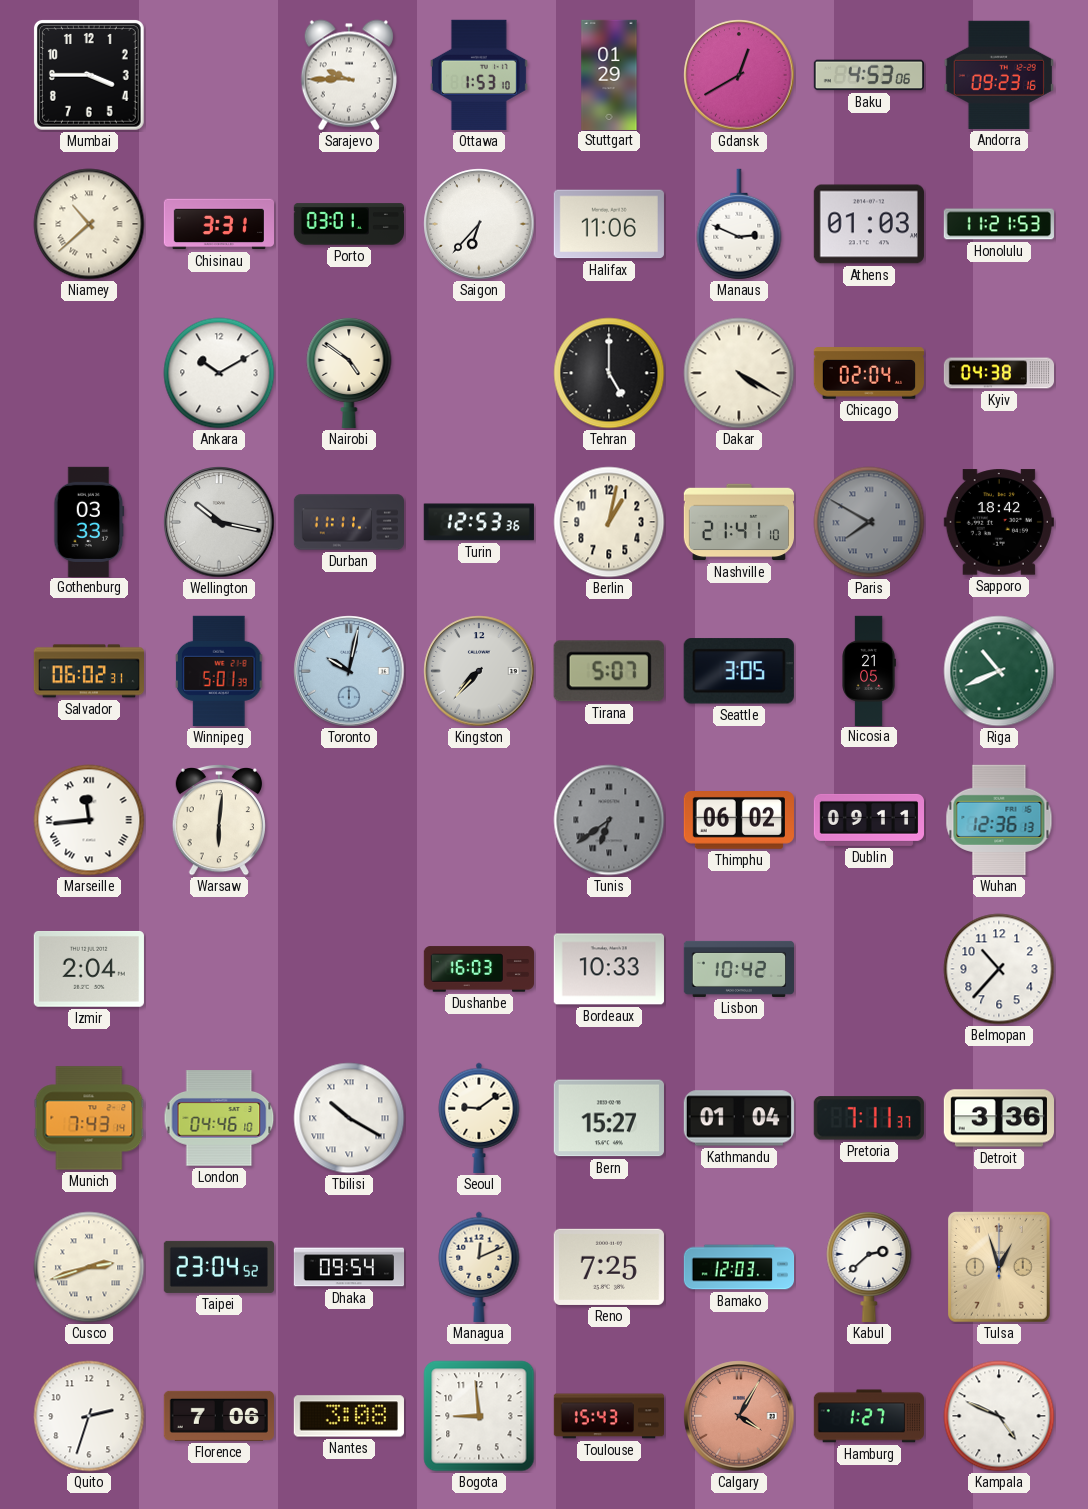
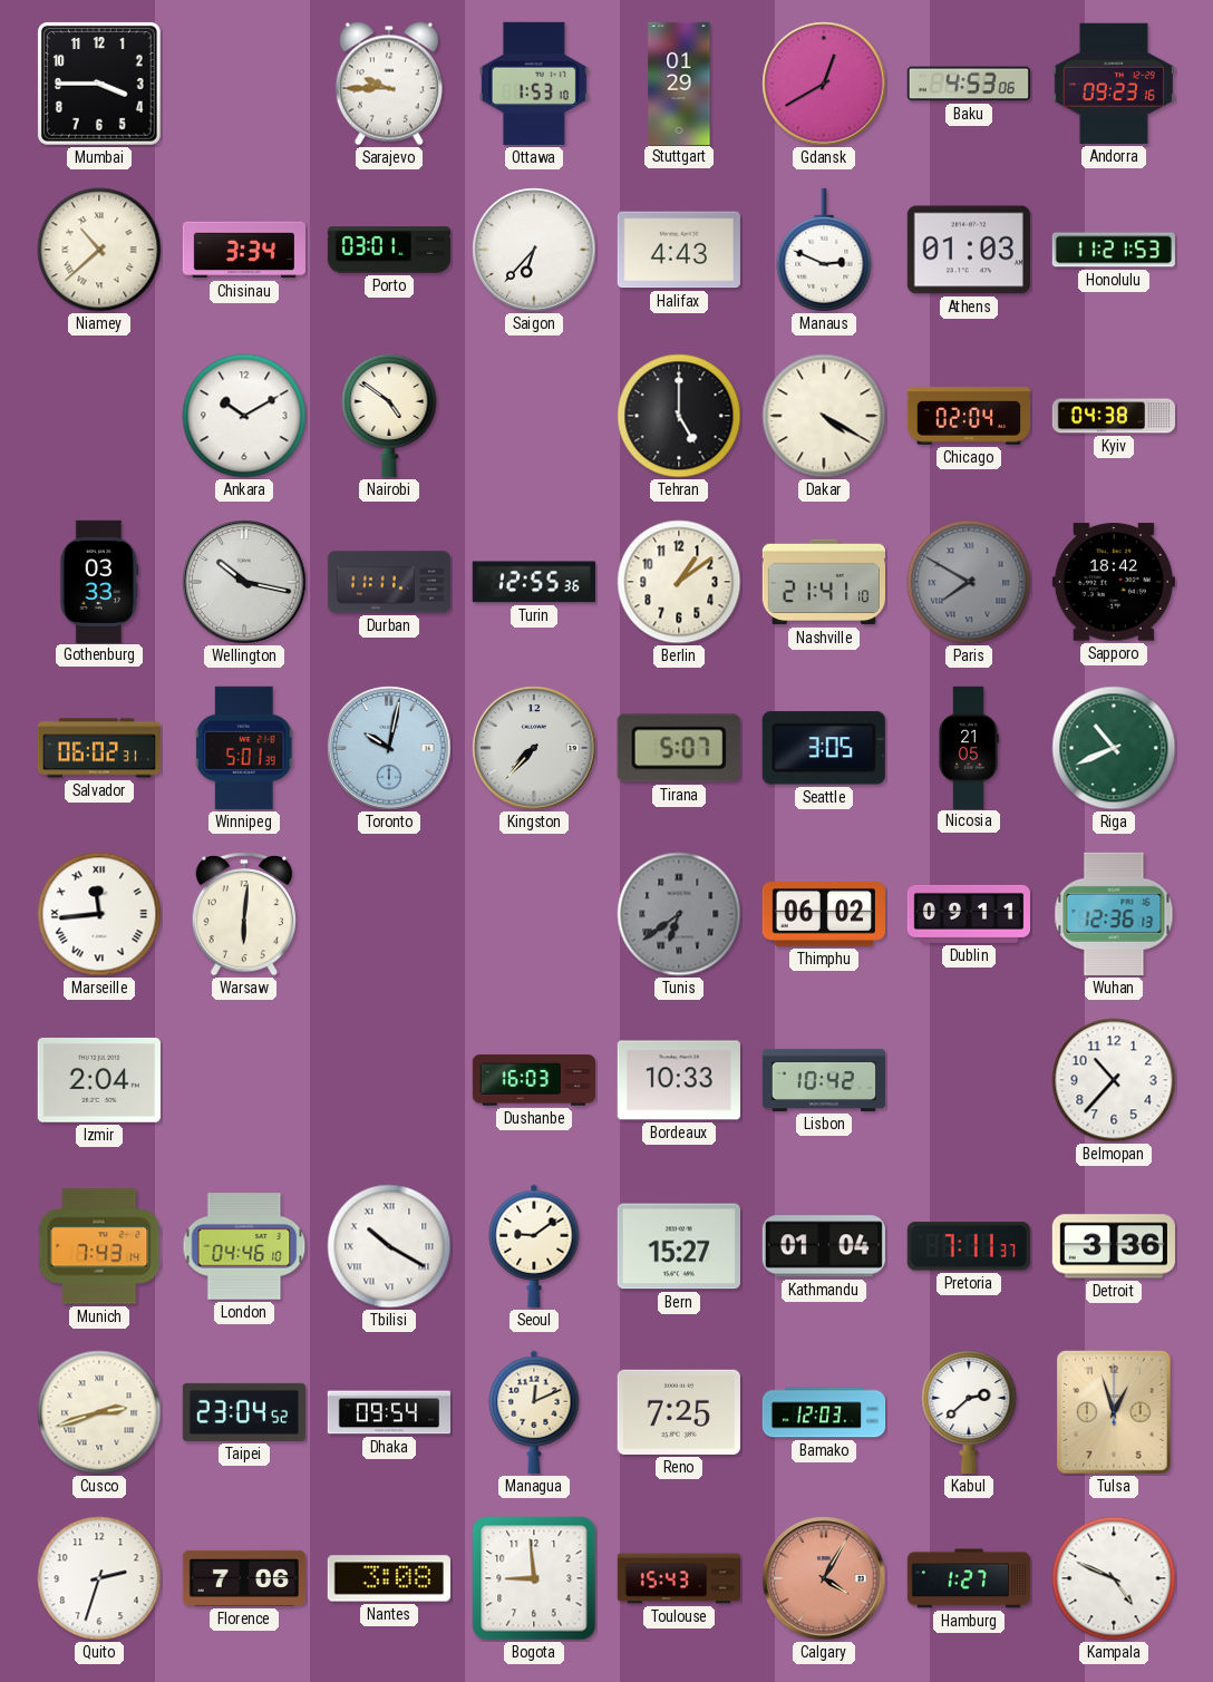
Chisinau: 3:31 -> 3:34
Halifax: 11:06 -> 4:43
Turin: 12:53 -> 12:55
Berlin: 1:02 -> 1:09
